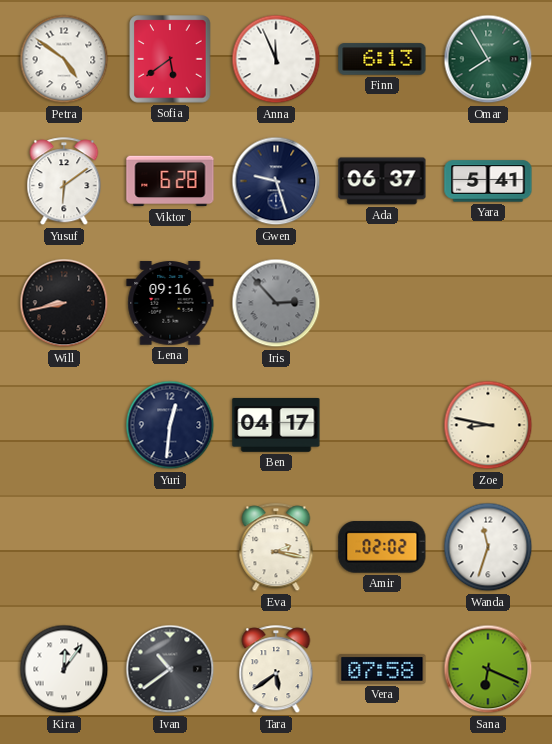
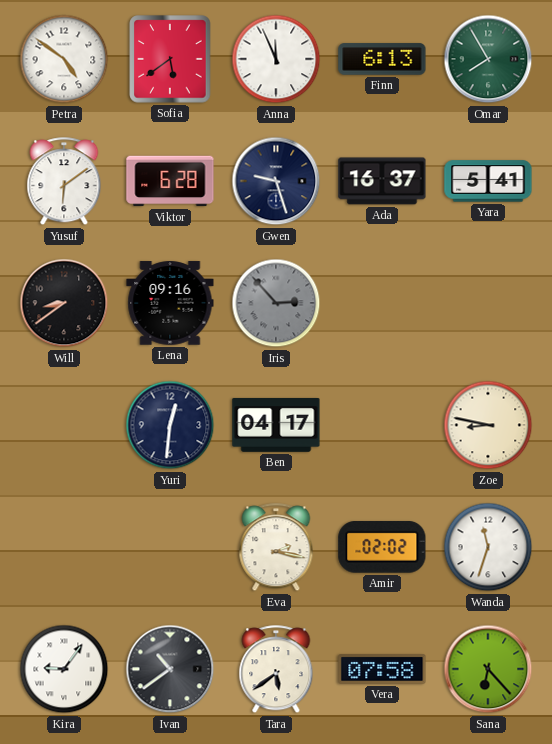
Ada: 06:37 -> 16:37
Will: 8:43 -> 8:39
Kira: 12:06 -> 9:06
Sana: 6:19 -> 6:23
